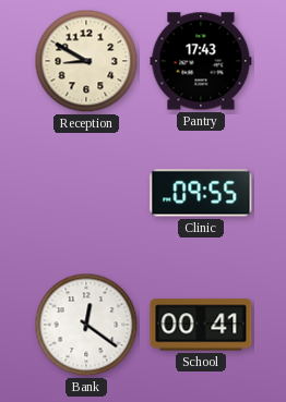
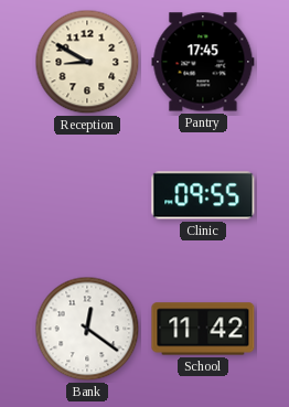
Pantry: 17:43 -> 17:45
School: 00:41 -> 11:42
